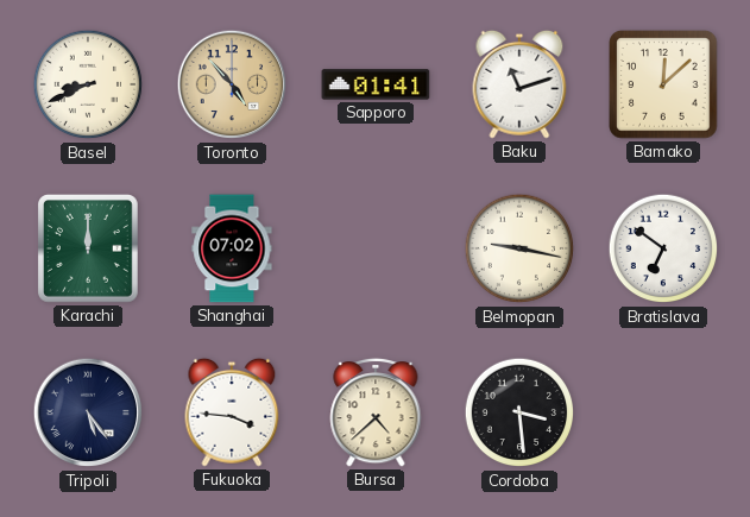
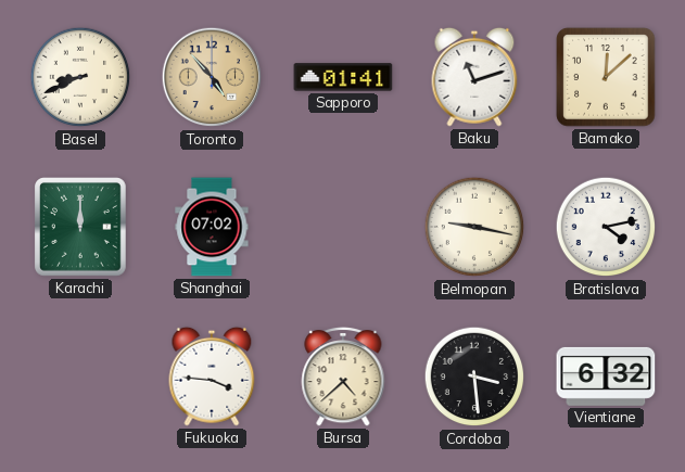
Bratislava: 6:51 -> 4:13
Tripoli: 5:24 -> none
Vientiane: none -> 6:32
